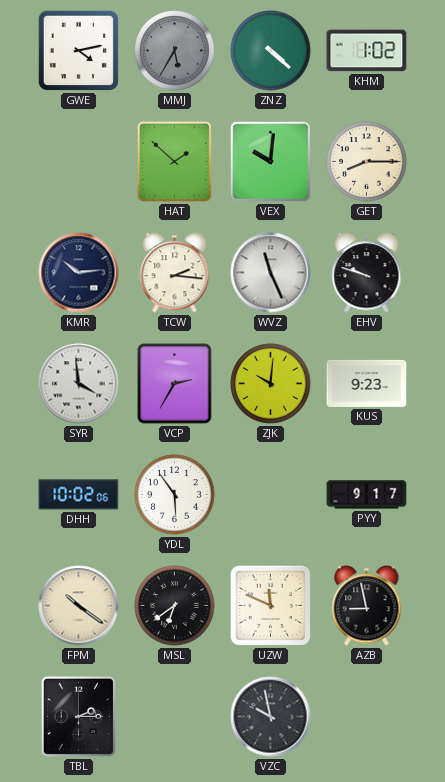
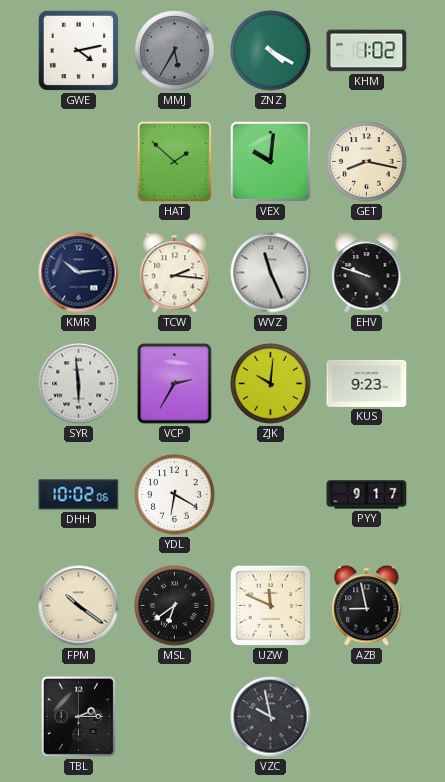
ZNZ: 4:22 -> 4:20
GET: 8:15 -> 8:17
SYR: 3:59 -> 5:59
YDL: 5:54 -> 6:20
